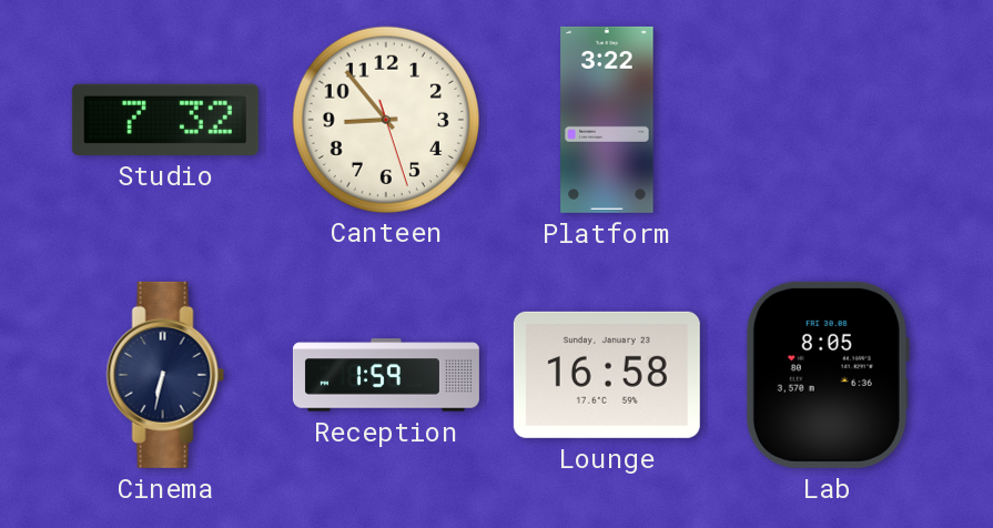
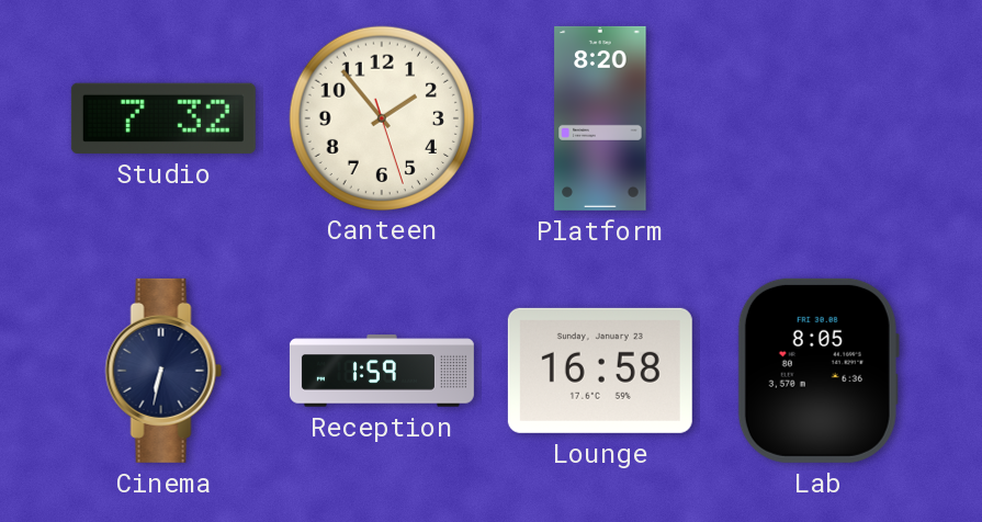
Canteen: 8:53 -> 1:53
Platform: 3:22 -> 8:20
